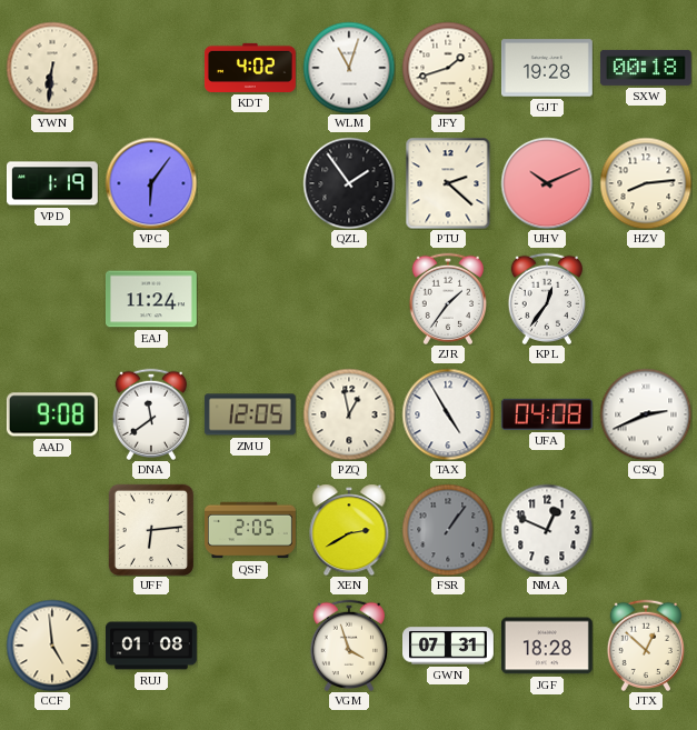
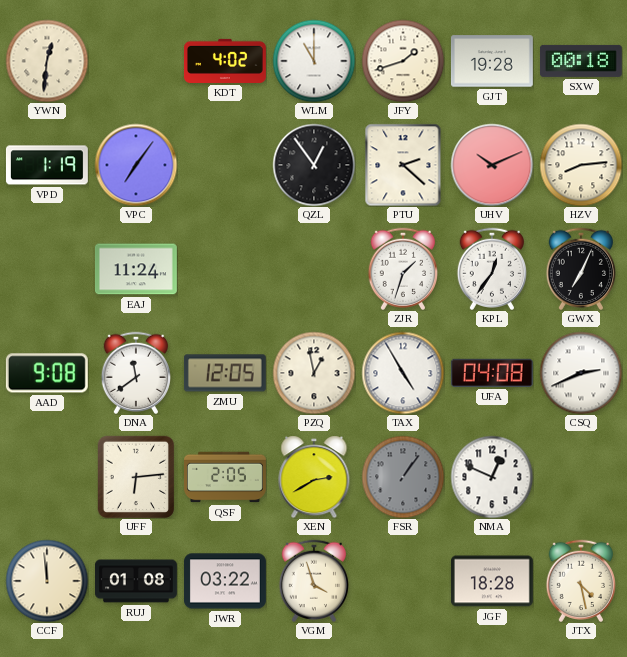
YWN: 6:31 -> 12:31
WLM: 11:03 -> 11:00
VPC: 6:06 -> 7:06
QZL: 1:54 -> 12:54
ZJR: 1:36 -> 1:33
GWX: none -> 7:04
CCF: 4:59 -> 11:59
JWR: none -> 03:22
GWN: 07:31 -> none
JTX: 12:52 -> 4:28
